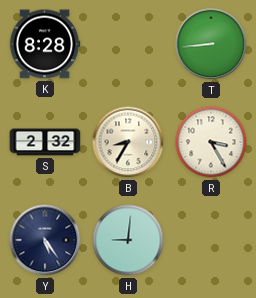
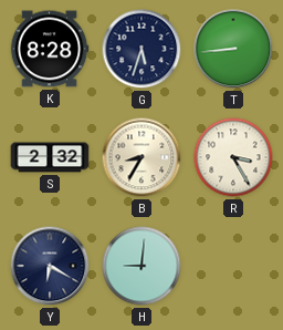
G: none -> 5:33
Y: 5:24 -> 6:20
